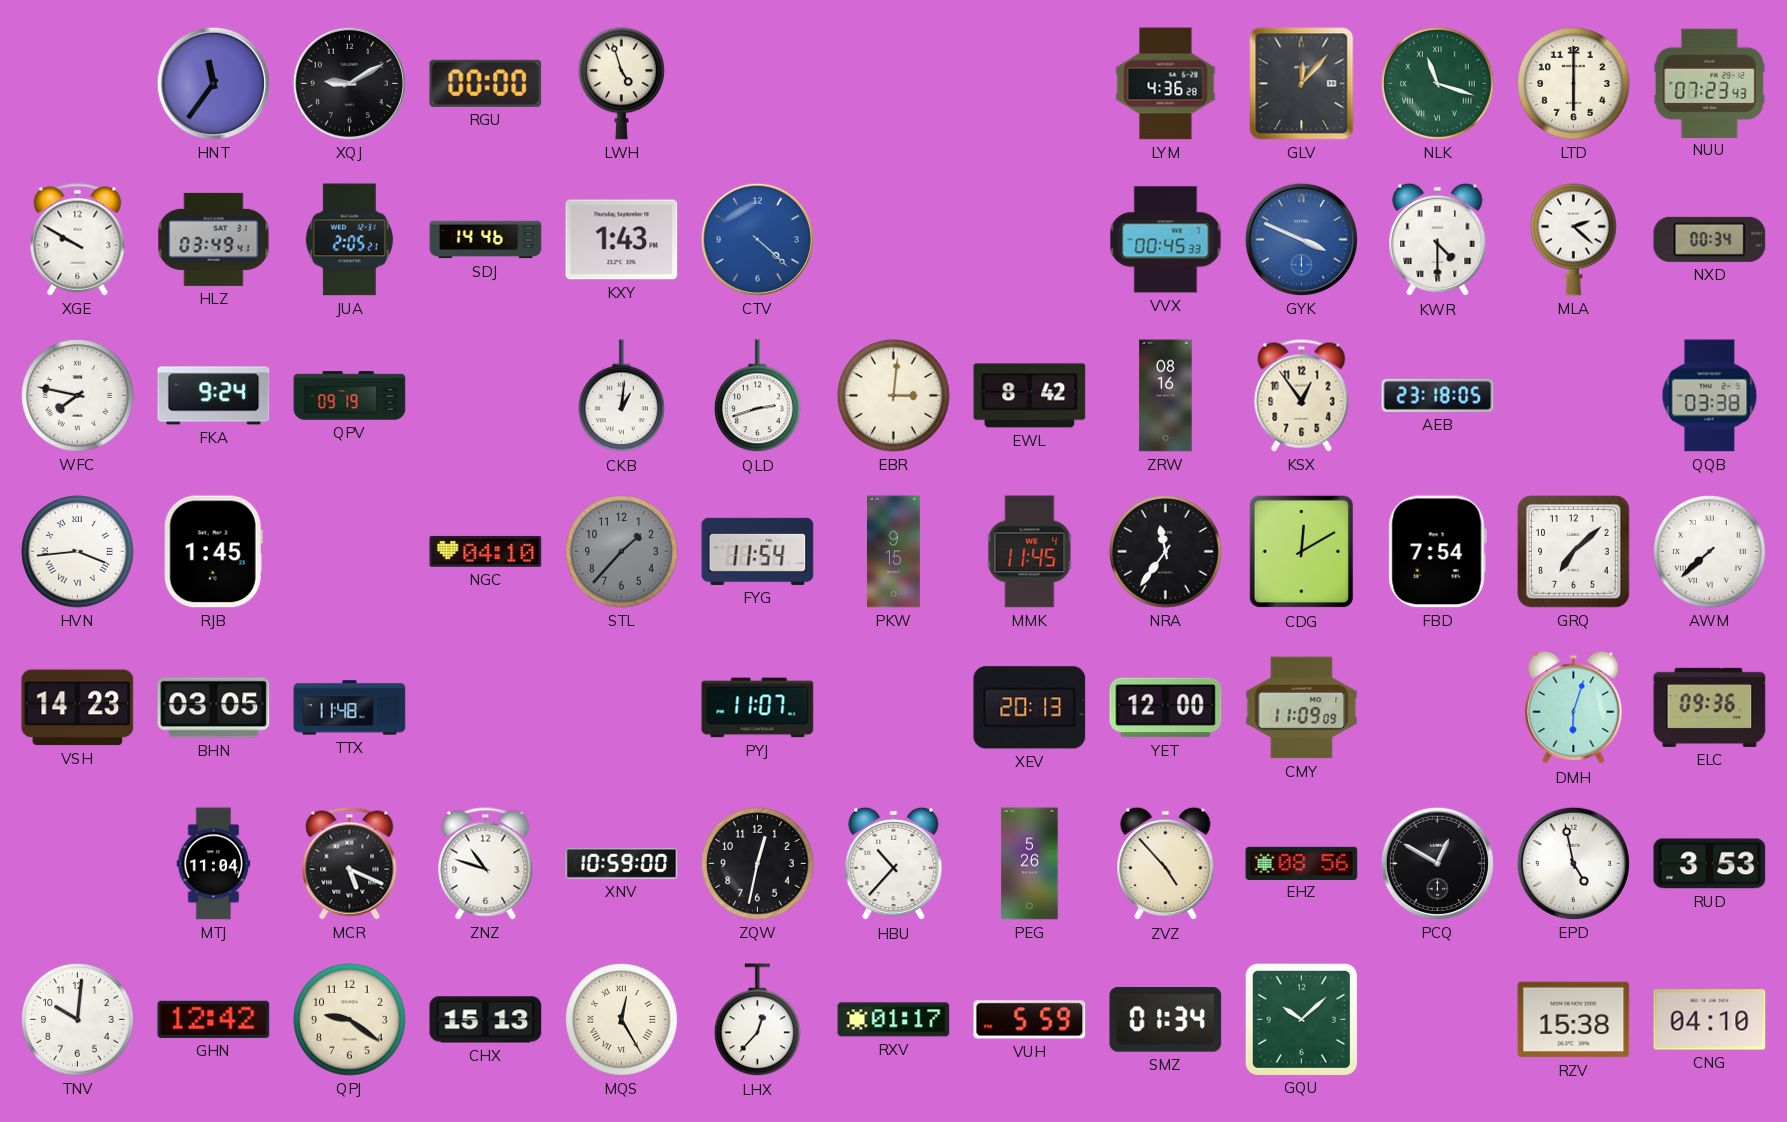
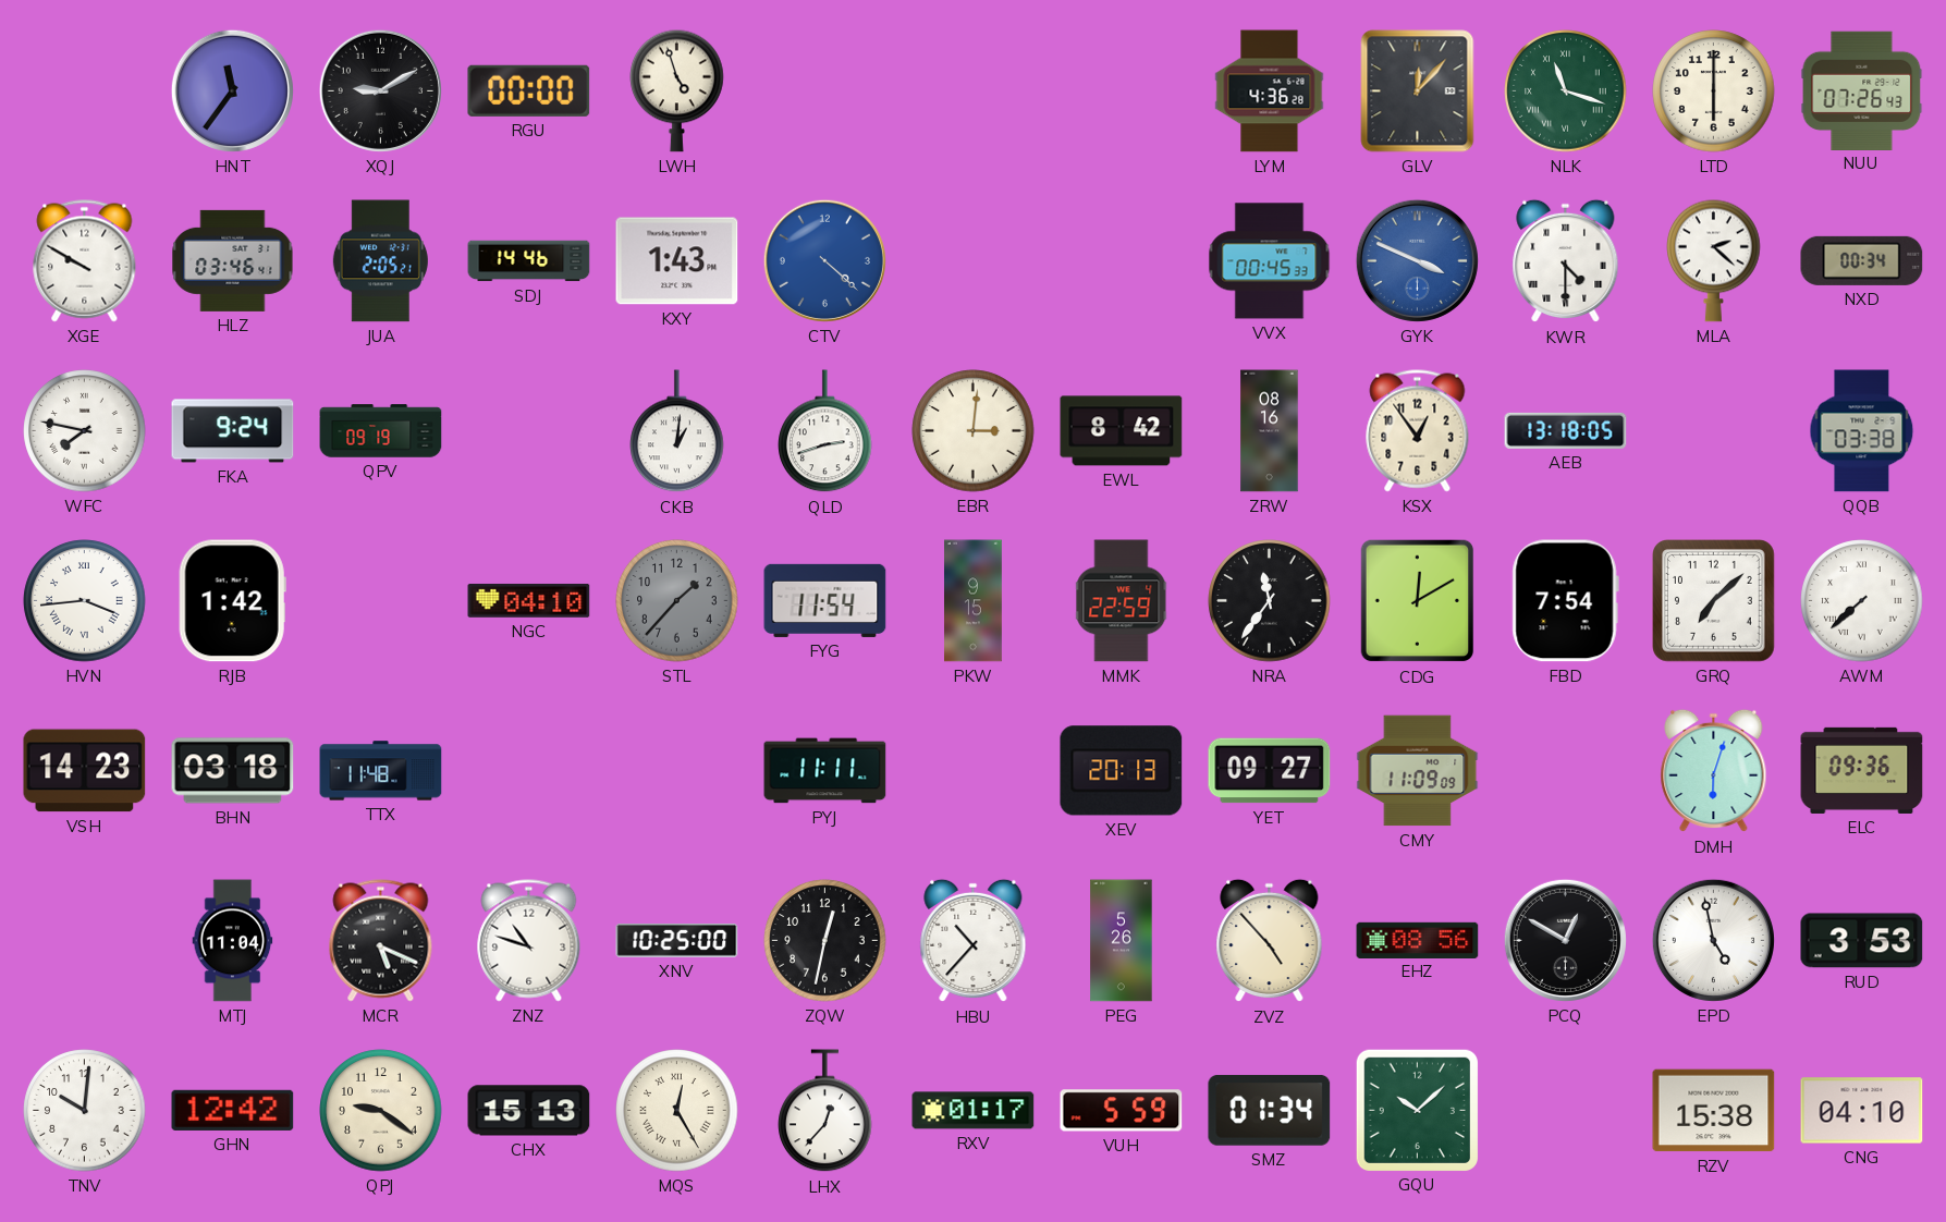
NUU: 07:23 -> 07:26
HLZ: 03:49 -> 03:46
AEB: 23:18 -> 13:18
RJB: 1:45 -> 1:42
MMK: 11:45 -> 22:59
BHN: 03:05 -> 03:18
PYJ: 11:07 -> 11:11
YET: 12:00 -> 09:27
XNV: 10:59 -> 10:25
